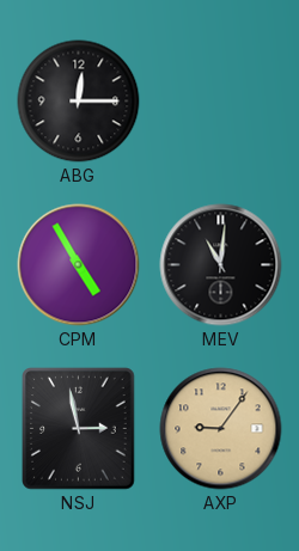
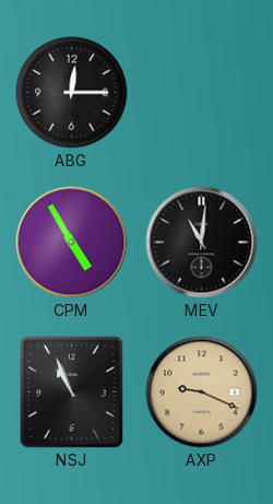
NSJ: 2:58 -> 10:56
AXP: 9:06 -> 9:19
